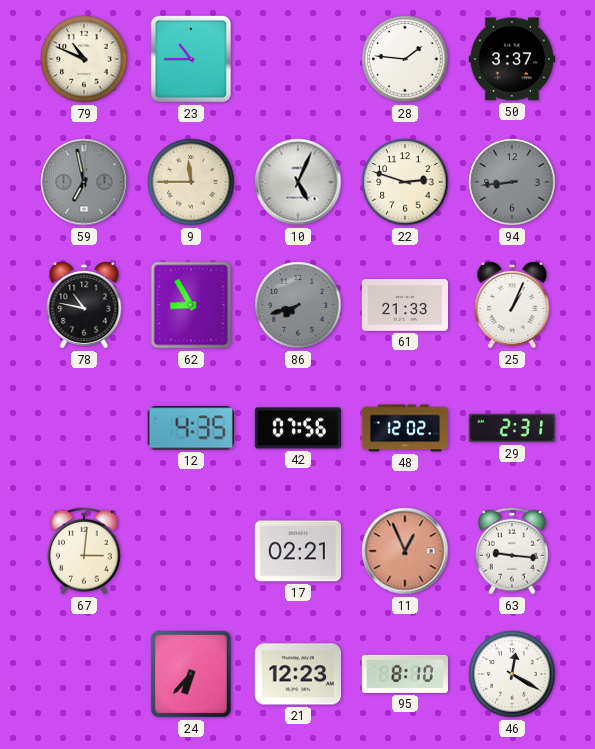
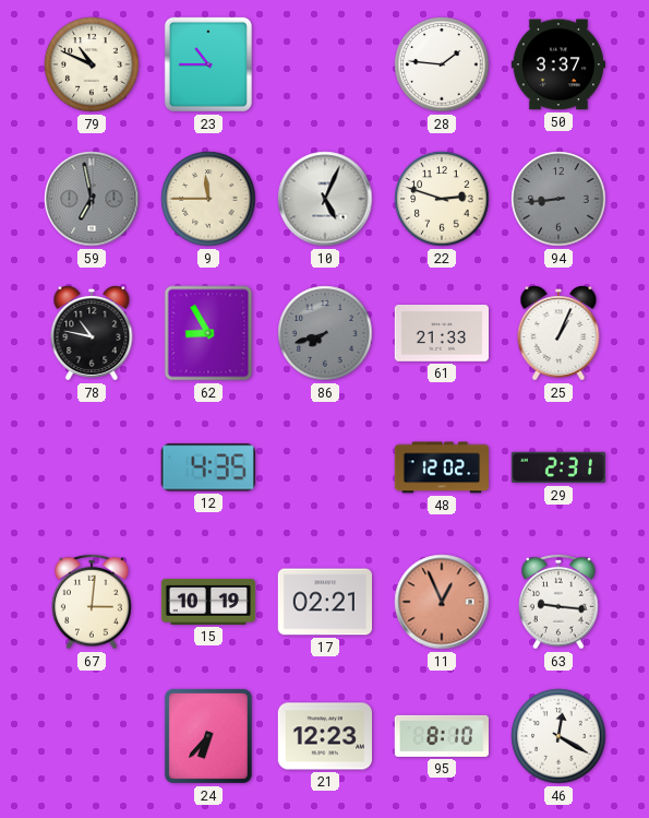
42: 07:56 -> none
15: none -> 10:19
